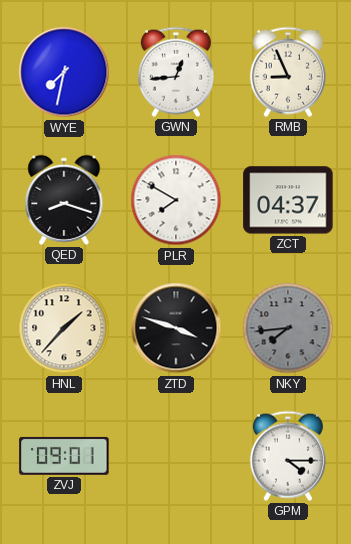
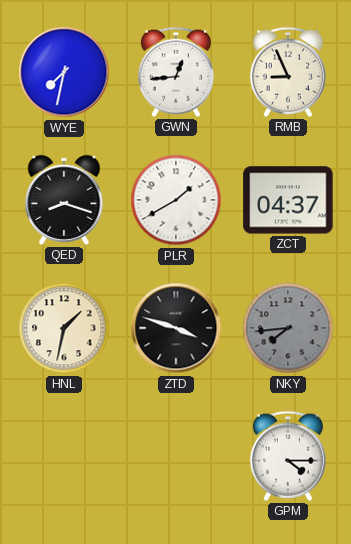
PLR: 7:50 -> 1:40
HNL: 1:37 -> 1:32
ZVJ: 09:01 -> none
